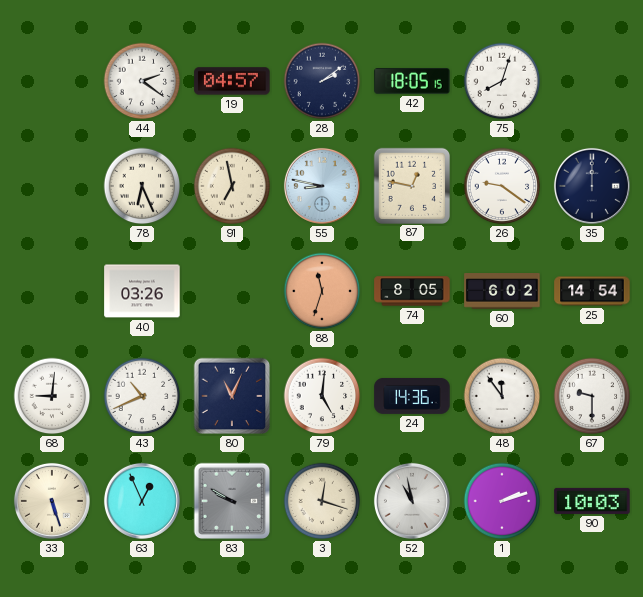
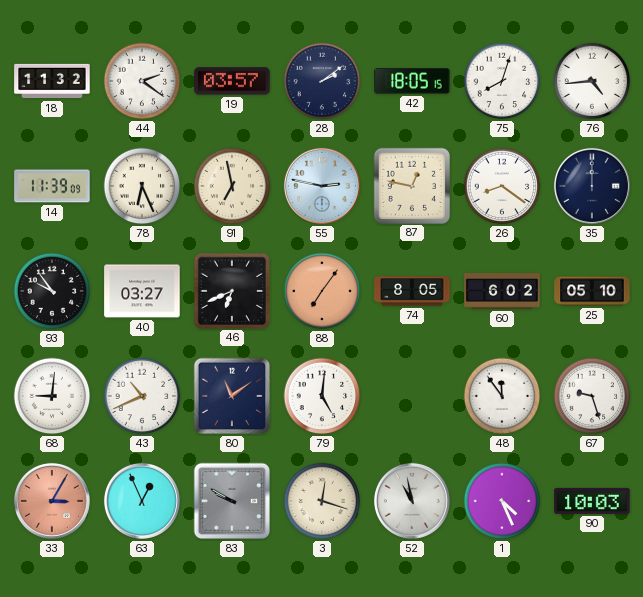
18: none -> 11:32
19: 04:57 -> 03:57
76: none -> 4:44
14: none -> 11:39
55: 8:47 -> 2:47
26: 9:21 -> 8:21
93: none -> 9:54
40: 03:26 -> 03:27
46: none -> 6:41
88: 11:33 -> 7:06
25: 14:54 -> 05:10
80: 11:04 -> 11:09
24: 14:36 -> none
67: 9:30 -> 9:27
33: 5:27 -> 3:05
33 dial: cream -> salmon
1: 2:12 -> 4:26
